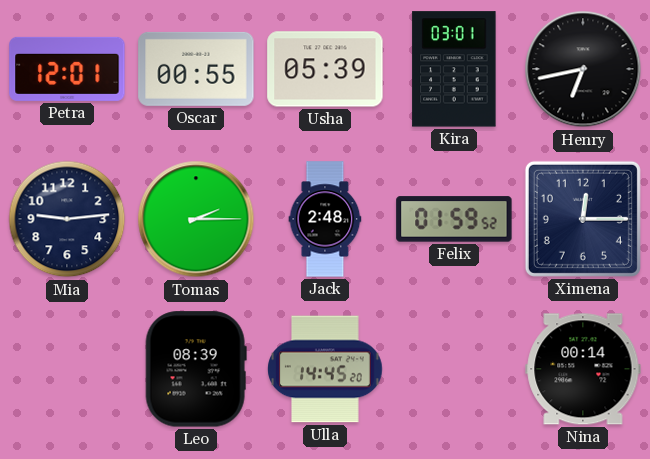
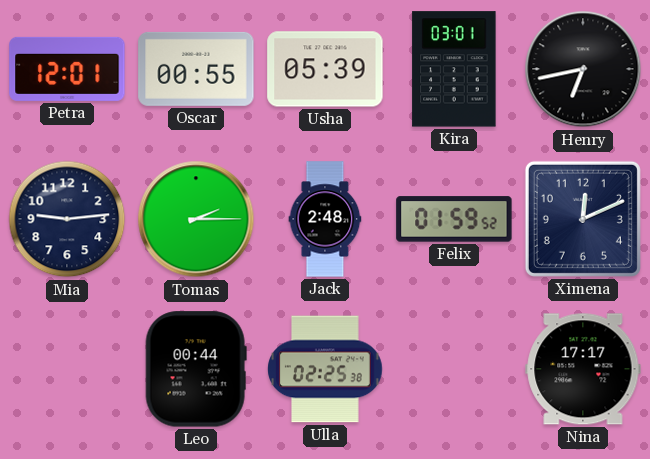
Ximena: 12:15 -> 12:11
Leo: 08:39 -> 00:44
Ulla: 14:45 -> 02:25
Nina: 00:14 -> 17:17
